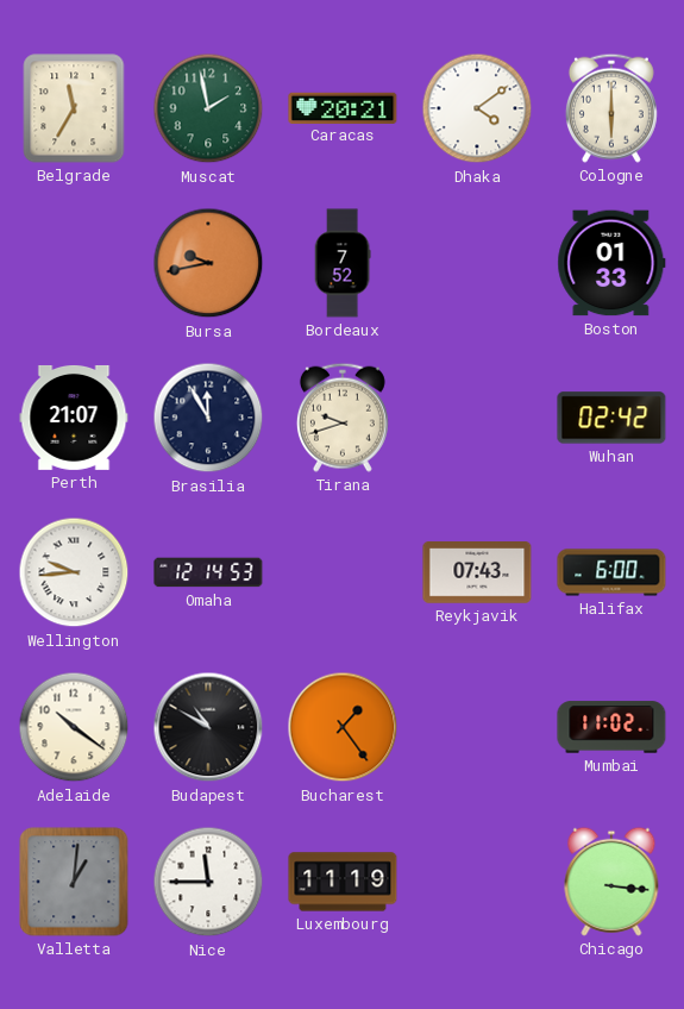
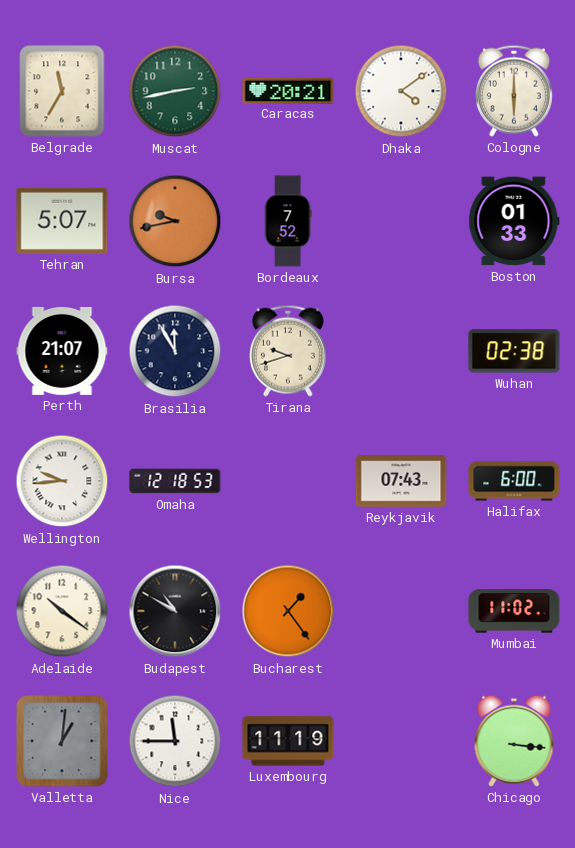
Muscat: 1:58 -> 2:43
Tehran: none -> 5:07
Wuhan: 02:42 -> 02:38
Omaha: 12:14 -> 12:18
